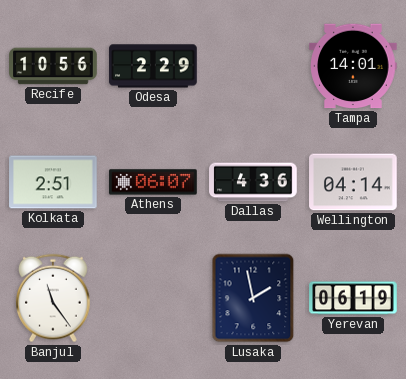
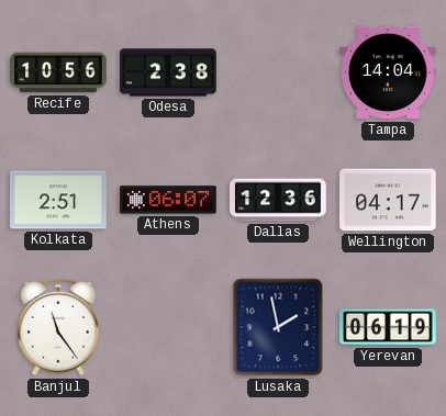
Odesa: 2:29 -> 2:38
Tampa: 14:01 -> 14:04
Dallas: 4:36 -> 12:36
Wellington: 04:14 -> 04:17
